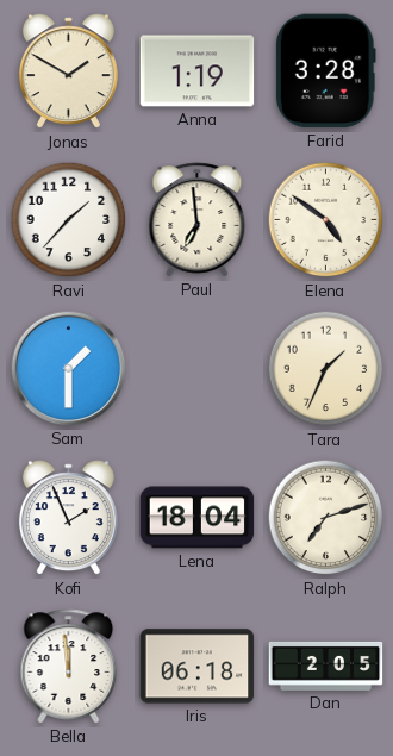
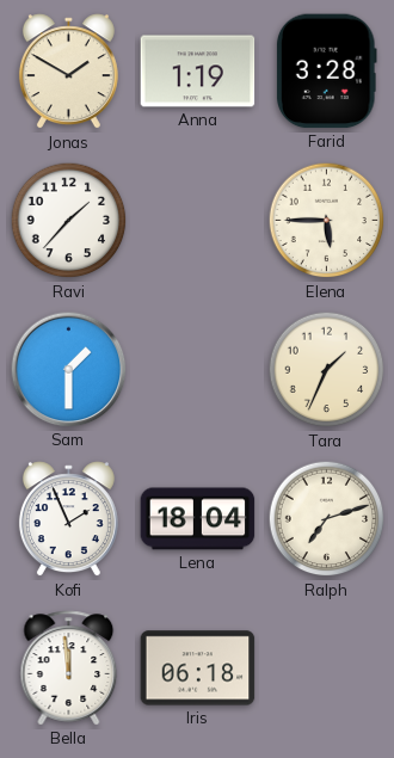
Paul: 6:59 -> none
Elena: 4:51 -> 5:45
Dan: 2:05 -> none
